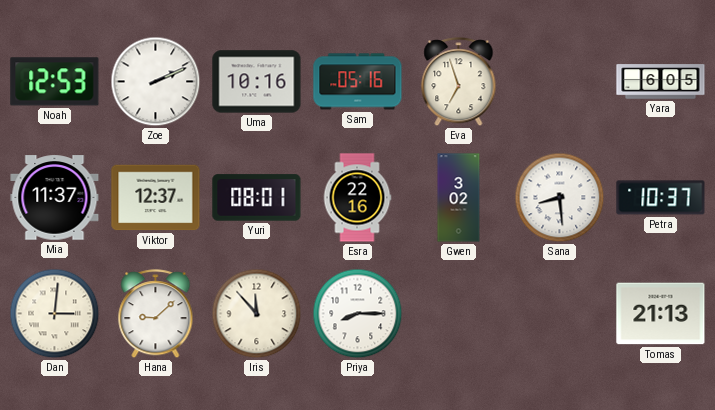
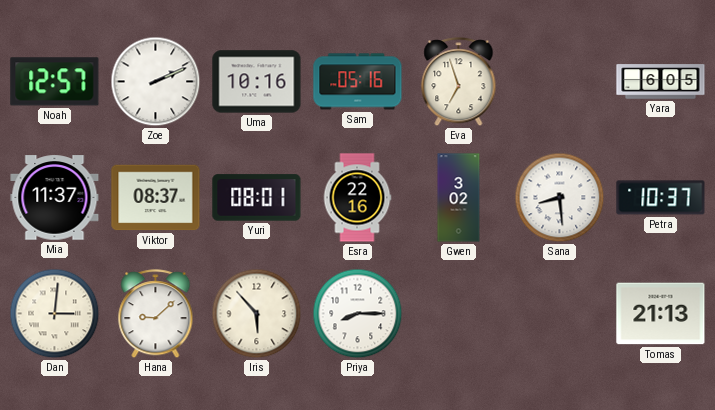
Noah: 12:53 -> 12:57
Viktor: 12:37 -> 08:37
Iris: 11:53 -> 5:53
